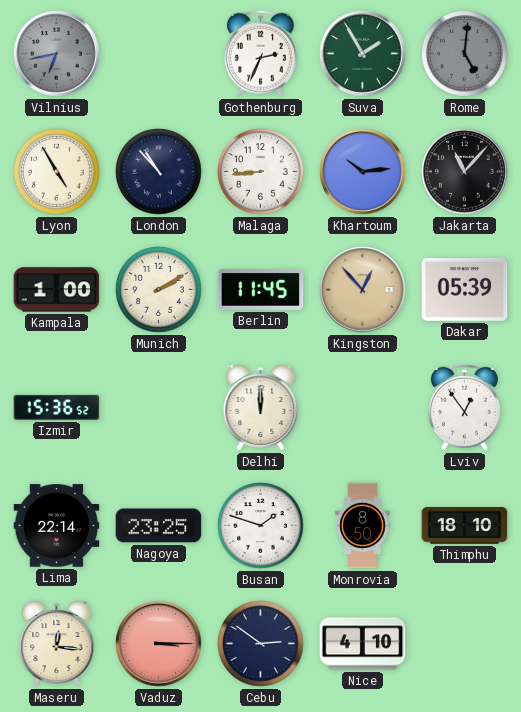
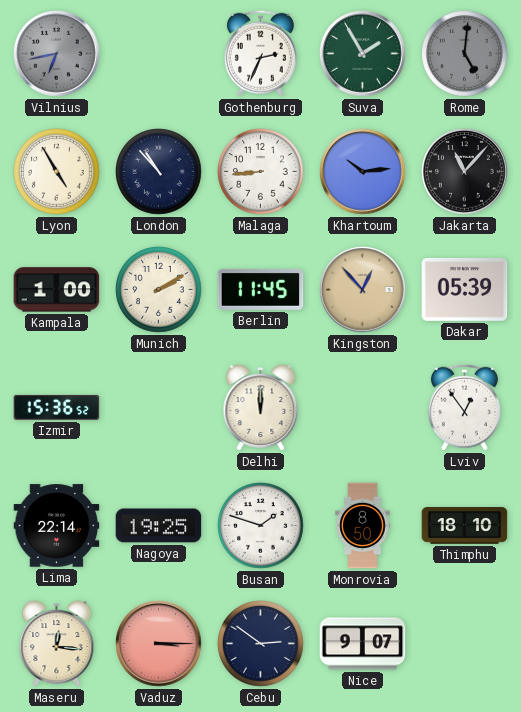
Nagoya: 23:25 -> 19:25
Nice: 4:10 -> 9:07
